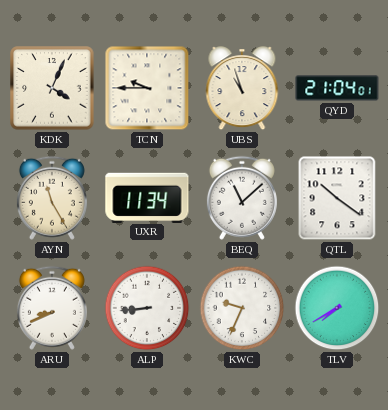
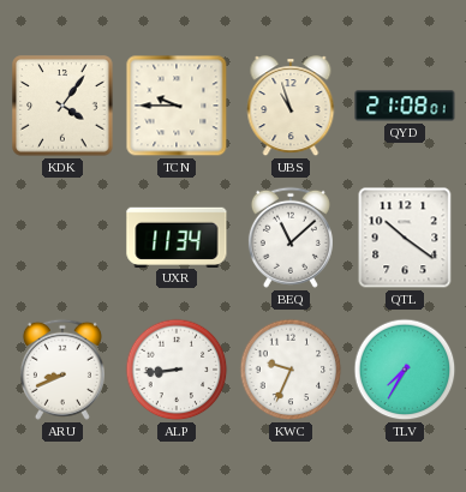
KDK: 4:04 -> 4:06
QYD: 21:04 -> 21:08
AYN: 11:25 -> none
TLV: 7:40 -> 7:35
